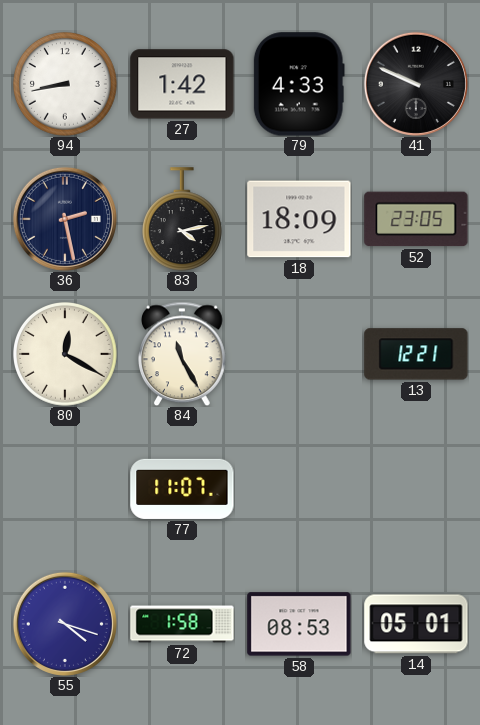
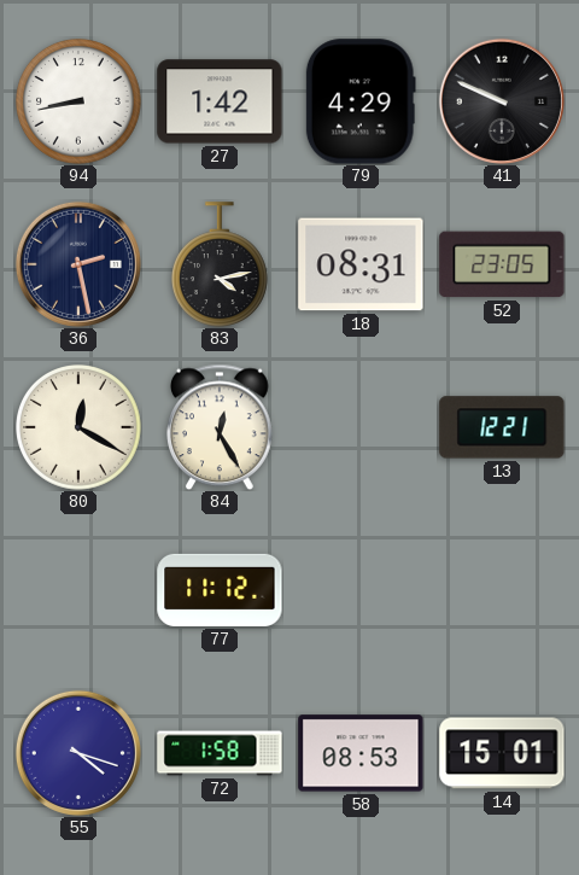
79: 4:33 -> 4:29
18: 18:09 -> 08:31
84: 11:25 -> 12:25
77: 11:07 -> 11:12
14: 05:01 -> 15:01
